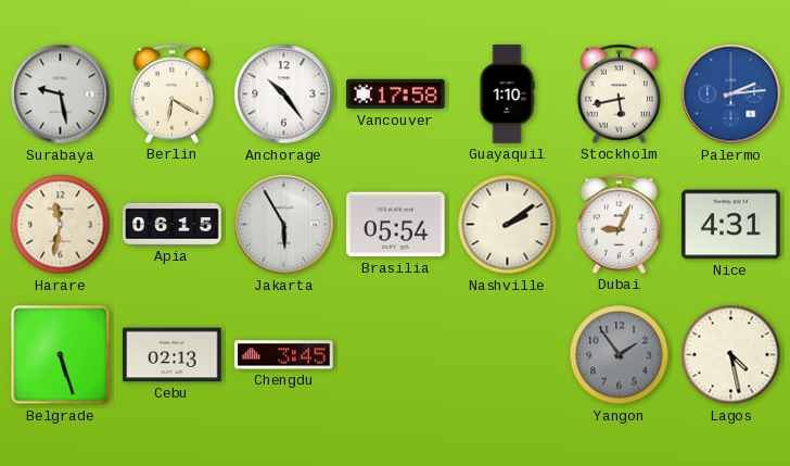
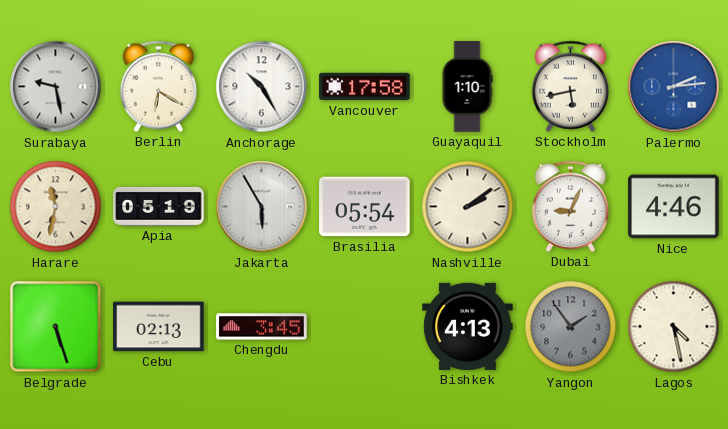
Anchorage: 10:24 -> 10:25
Apia: 06:15 -> 05:19
Nice: 4:31 -> 4:46
Bishkek: none -> 4:13
